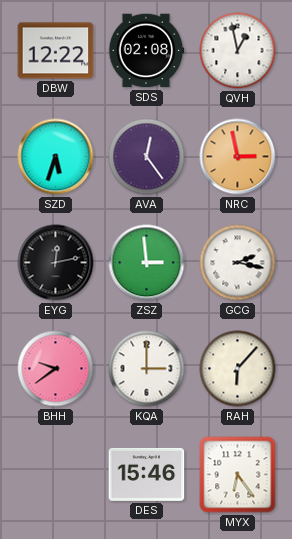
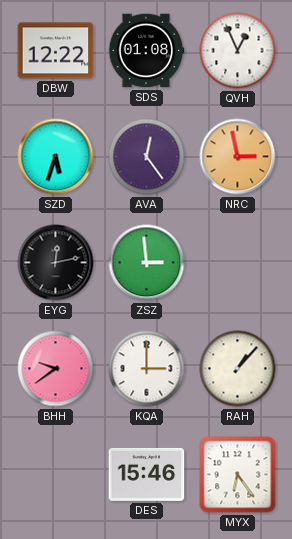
SDS: 02:08 -> 01:08
QVH: 12:58 -> 12:56
GCG: 2:17 -> none
RAH: 6:07 -> 1:07
